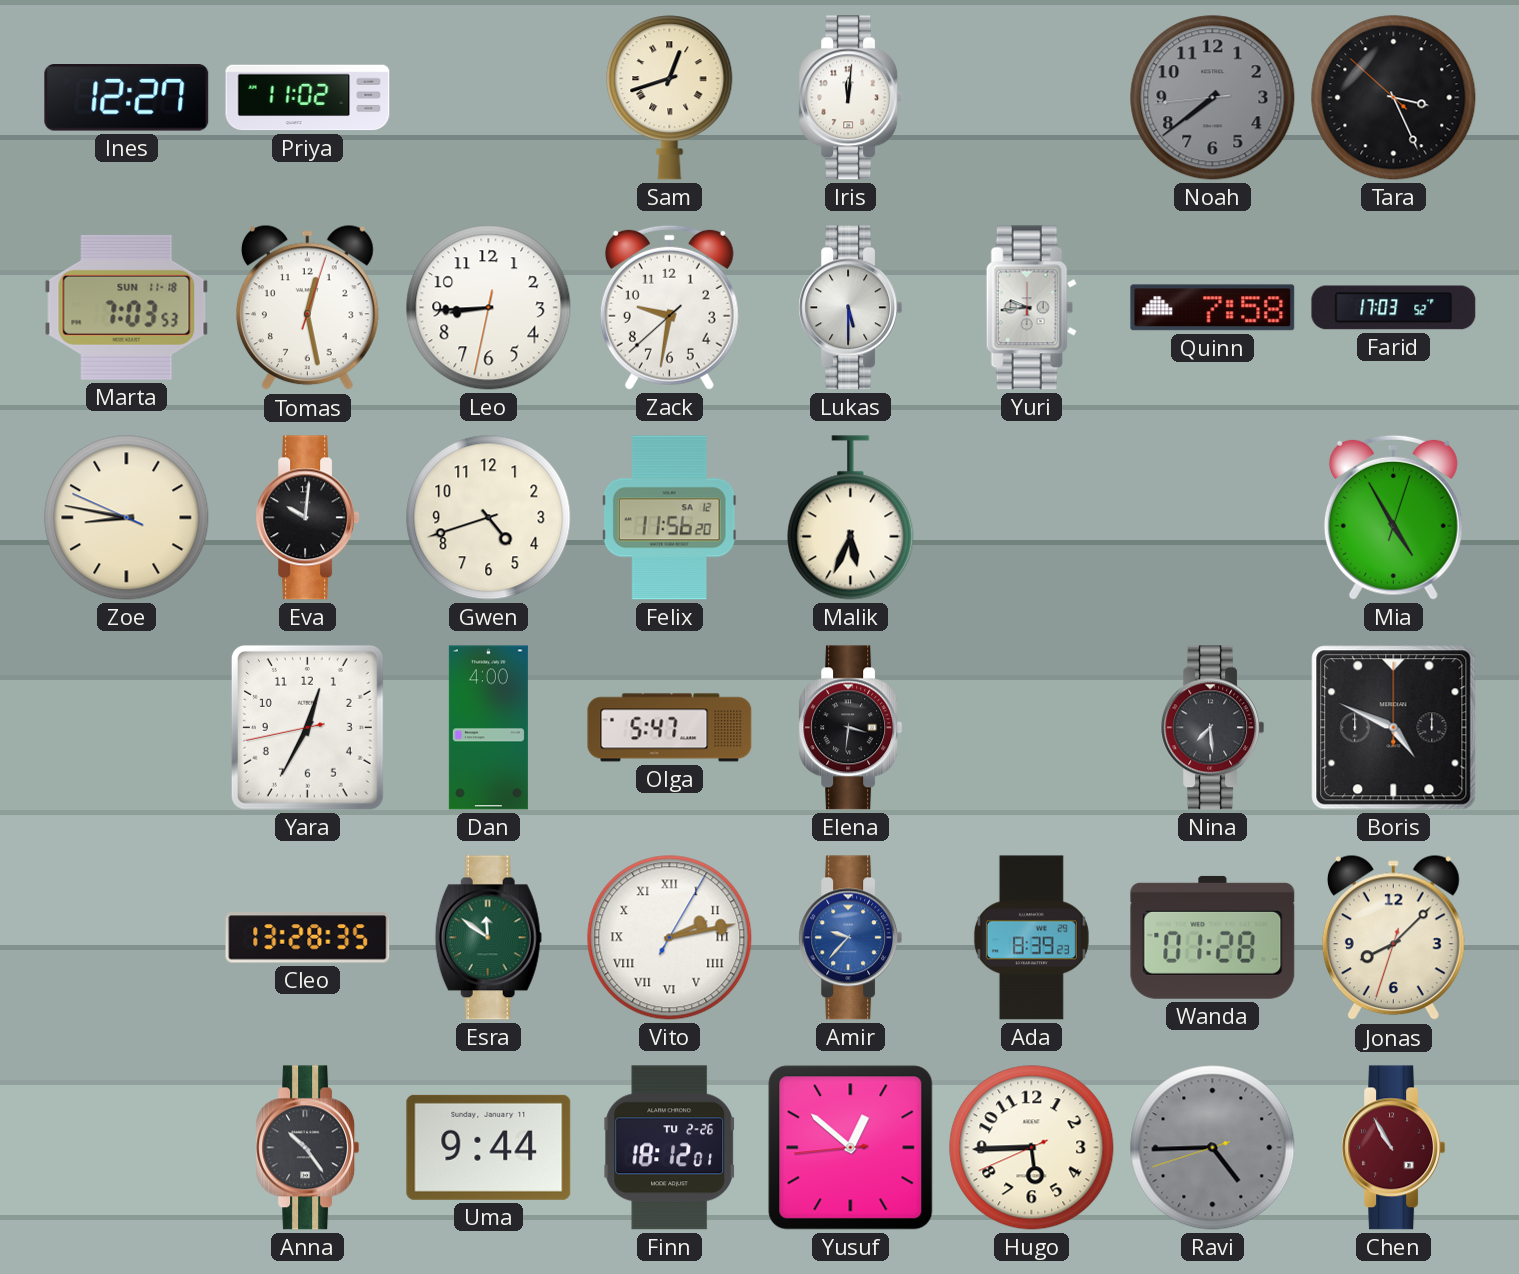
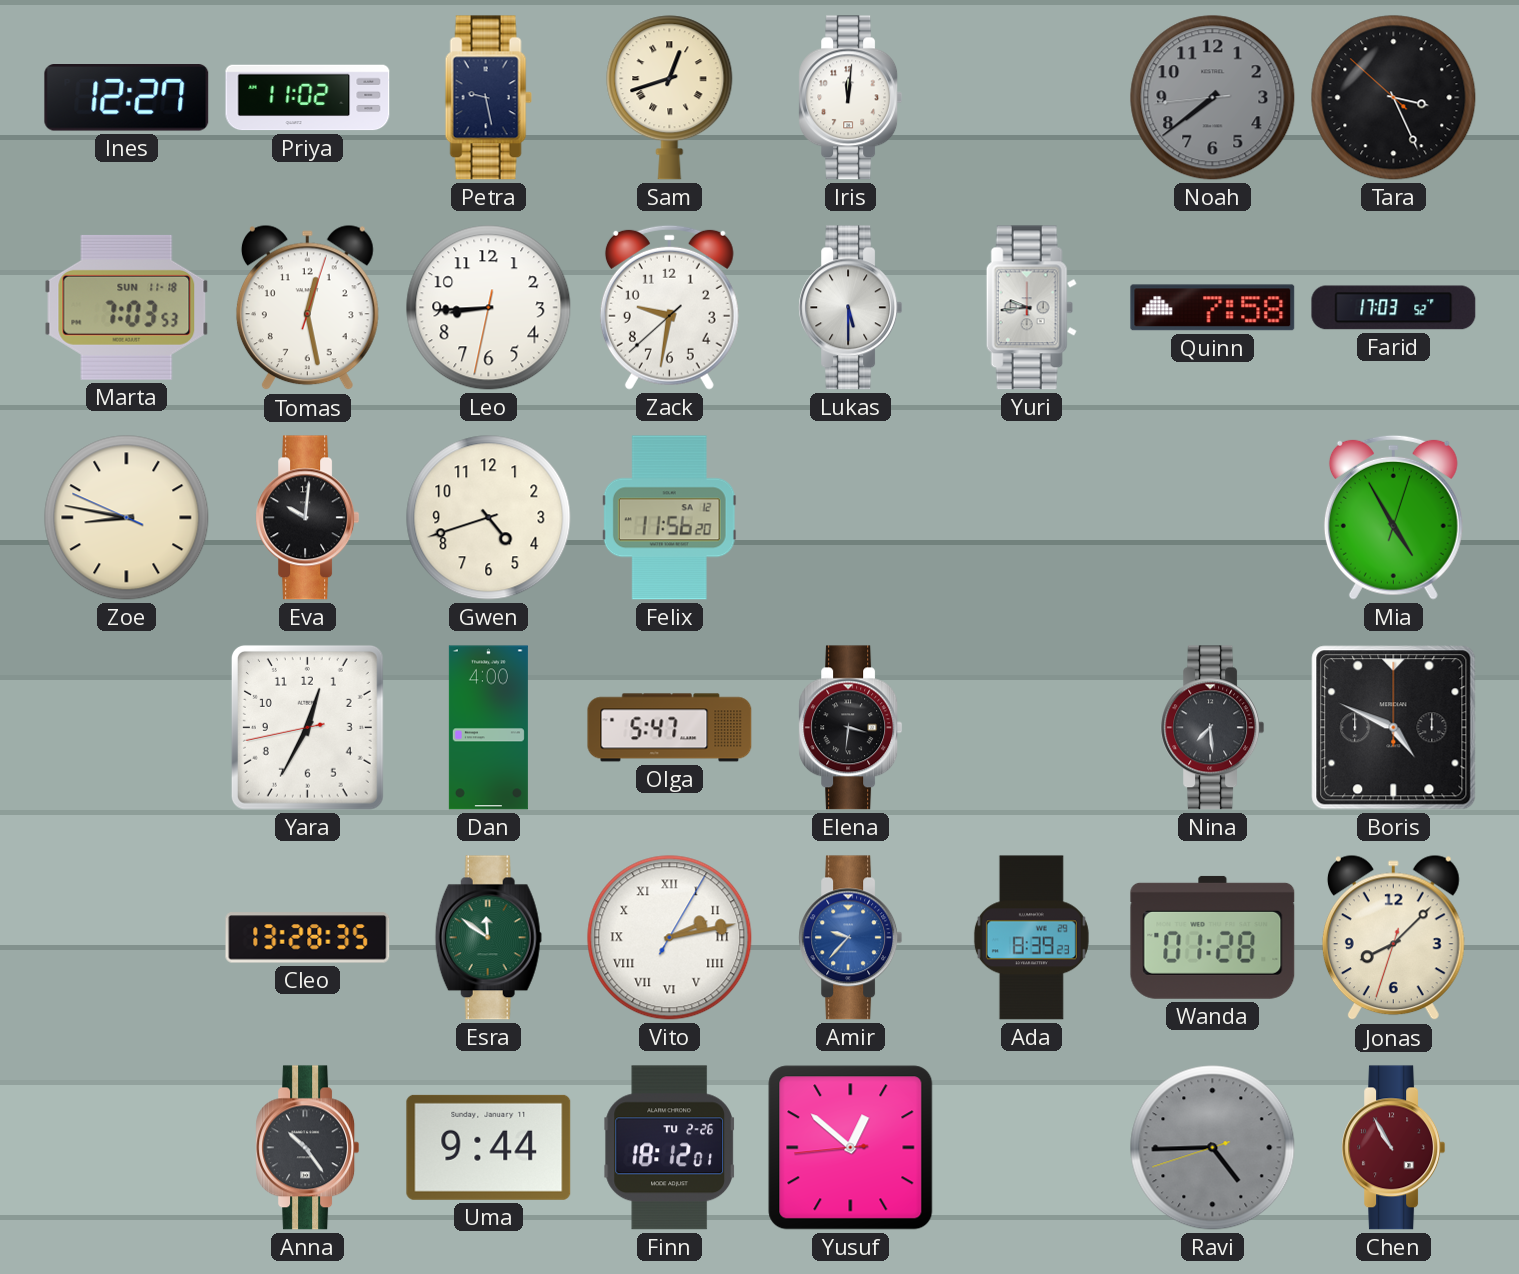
Petra: none -> 9:28
Malik: 5:34 -> none
Hugo: 5:44 -> none
